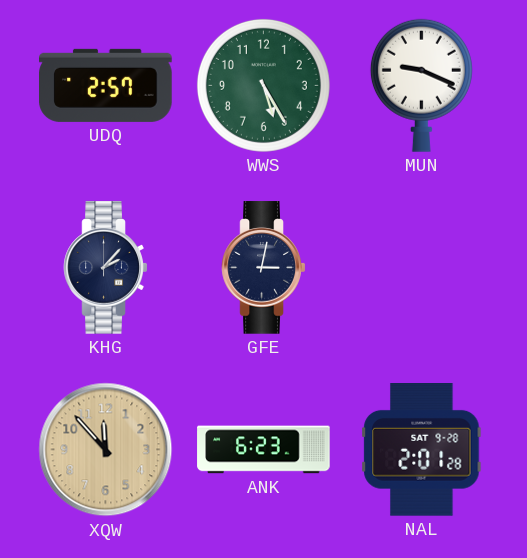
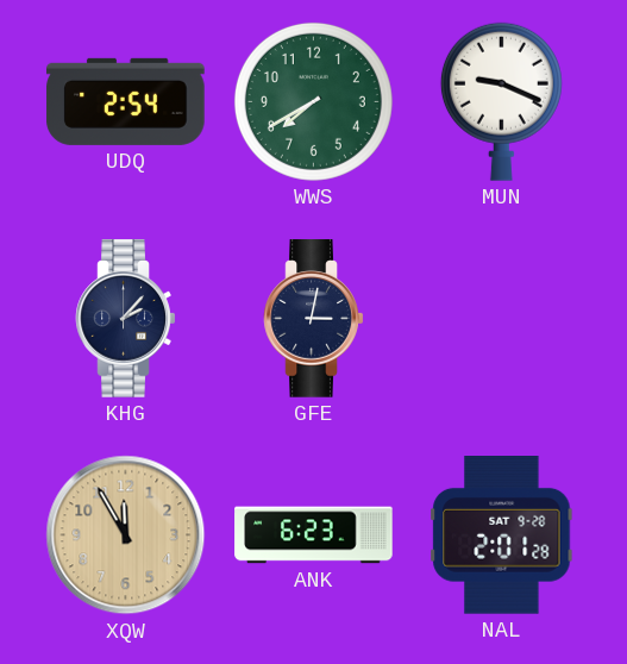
UDQ: 2:57 -> 2:54
WWS: 5:25 -> 7:40
XQW: 11:53 -> 11:55
